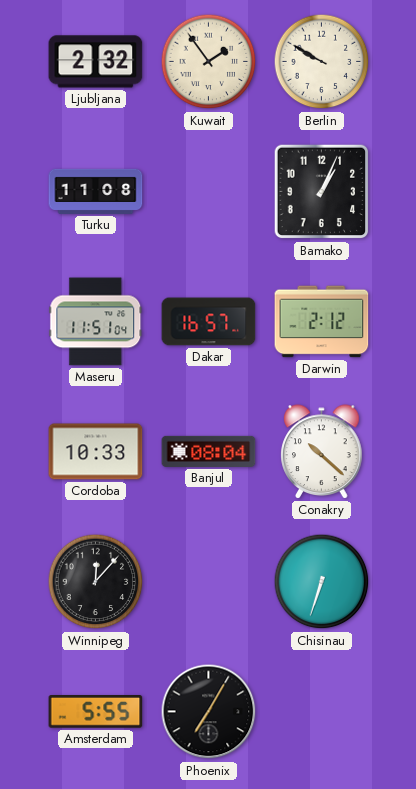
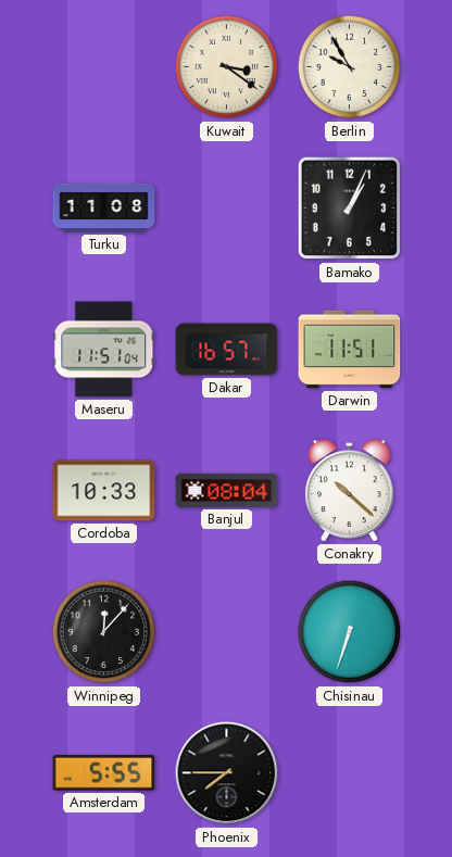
Ljubljana: 2:32 -> none
Kuwait: 1:54 -> 3:21
Berlin: 9:50 -> 9:55
Darwin: 2:12 -> 11:51
Phoenix: 7:05 -> 7:45
